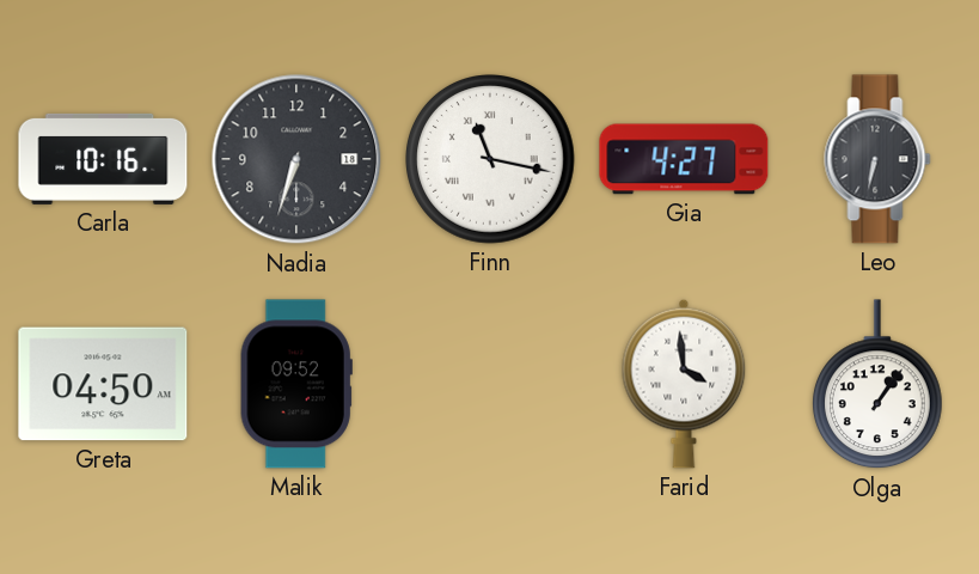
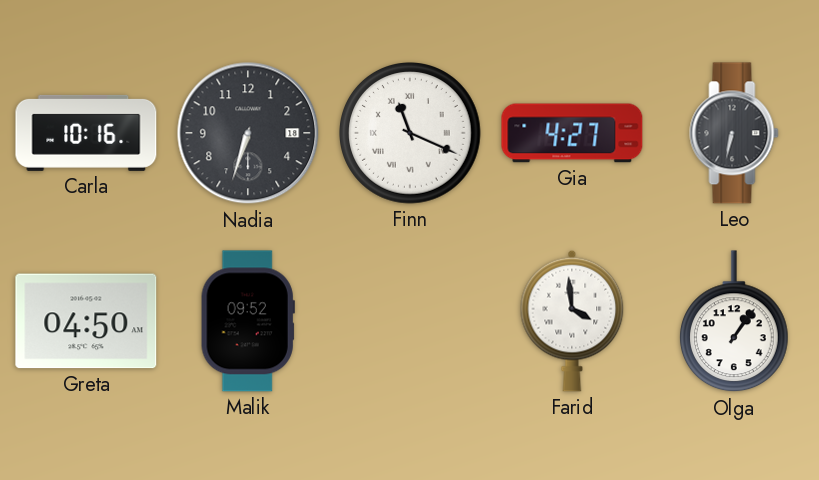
Finn: 11:17 -> 11:19
